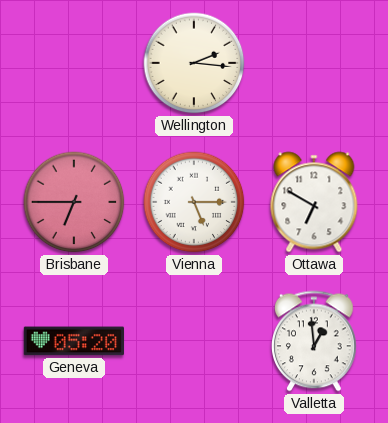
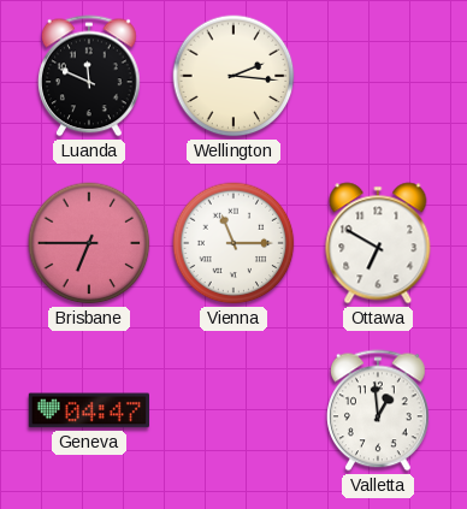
Luanda: none -> 11:49
Vienna: 5:15 -> 11:15
Geneva: 05:20 -> 04:47
